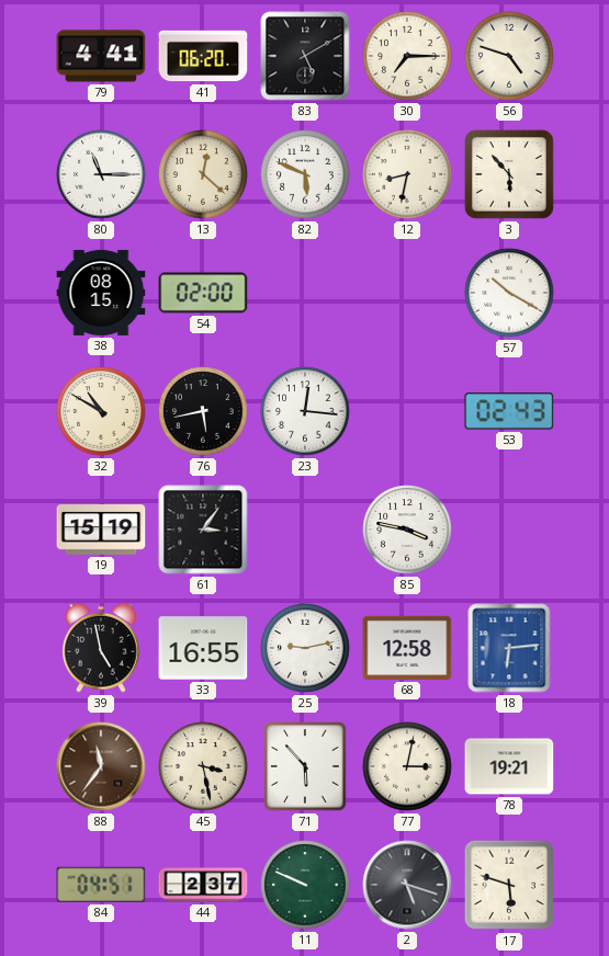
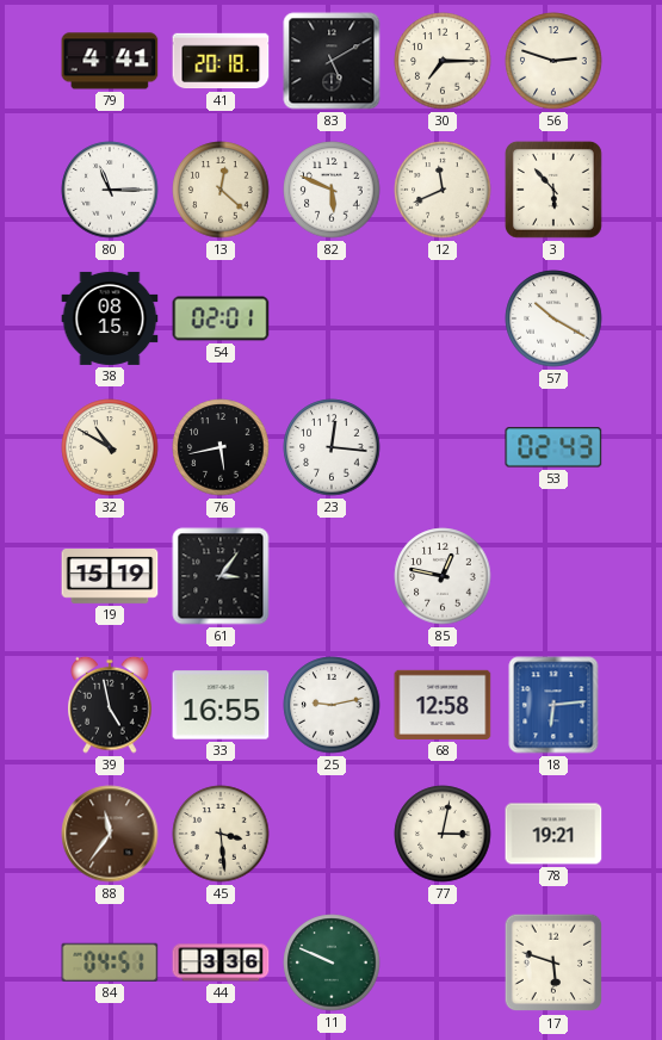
41: 06:20 -> 20:18
56: 4:48 -> 2:48
12: 8:32 -> 11:41
54: 02:00 -> 02:01
85: 3:47 -> 12:47
45: 3:28 -> 3:29
71: 5:53 -> none
44: 2:37 -> 3:36
2: 5:18 -> none
